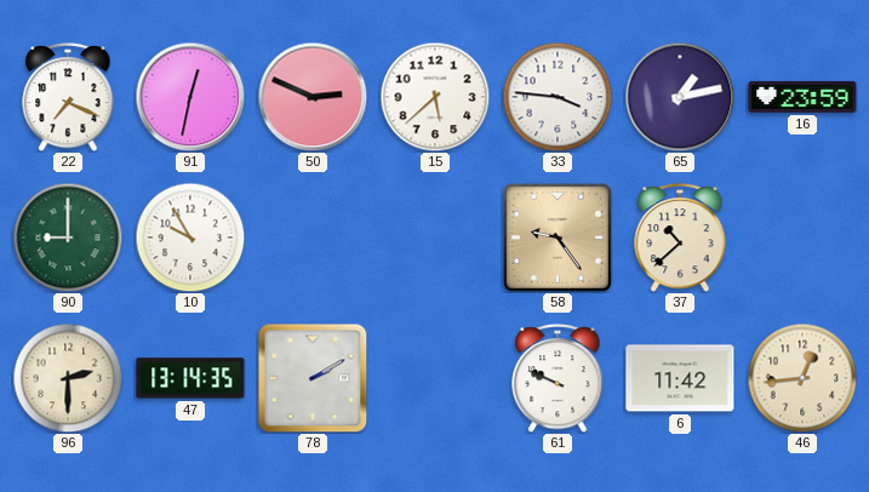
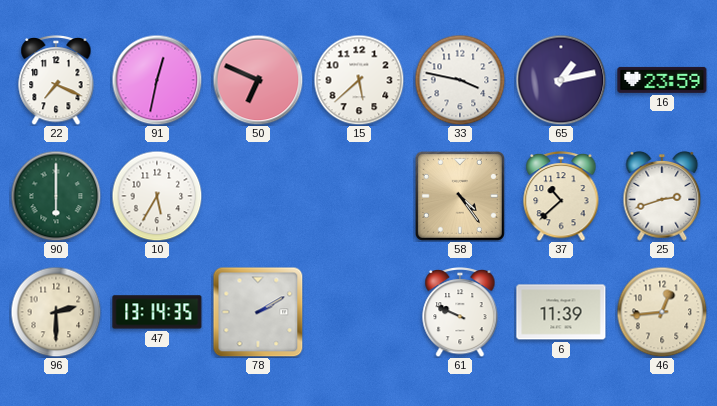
50: 2:49 -> 6:49
33: 3:46 -> 3:47
90: 9:00 -> 6:00
10: 9:55 -> 5:35
58: 9:24 -> 4:24
25: none -> 2:42
6: 11:42 -> 11:39
